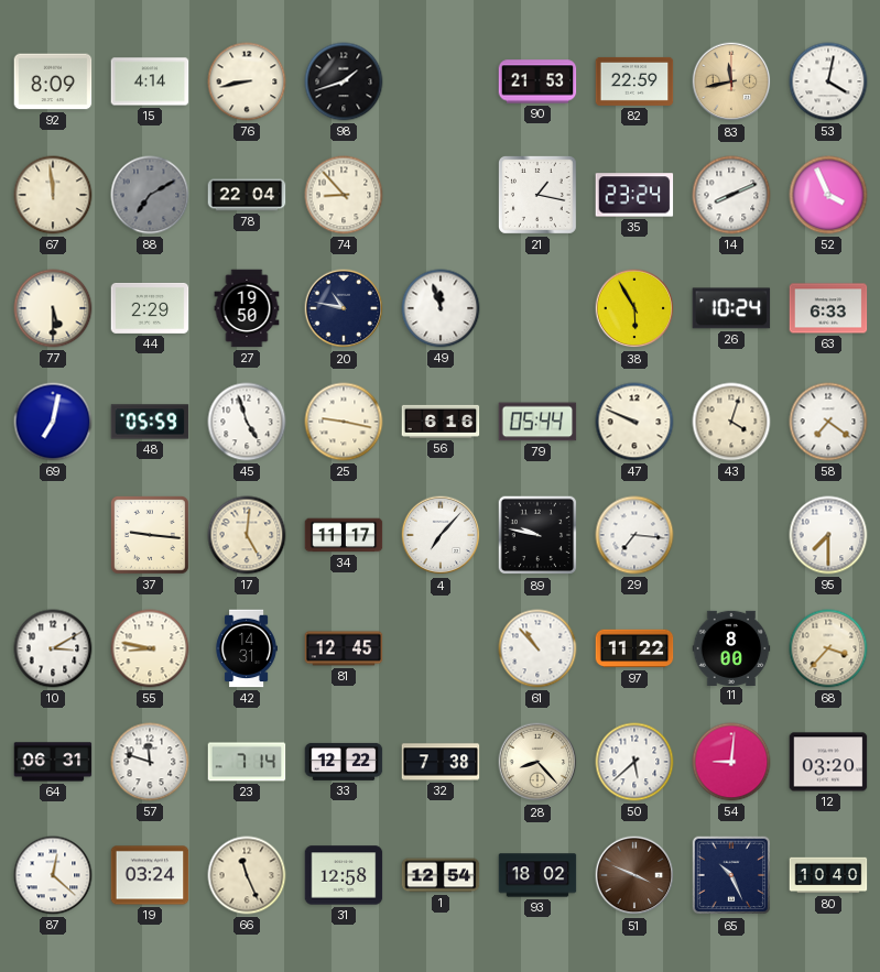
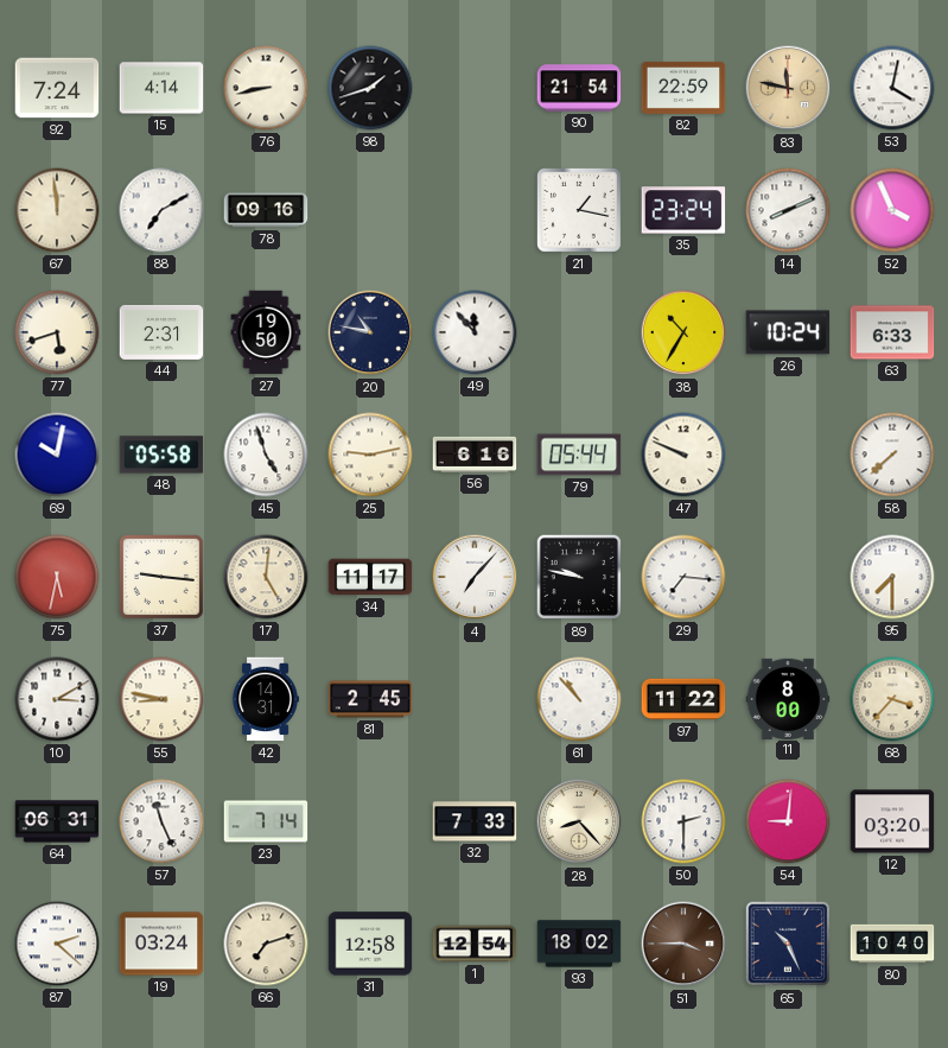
92: 8:09 -> 7:24
90: 21:53 -> 21:54
83: 11:43 -> 11:47
88 dial: grey -> white
78: 22:04 -> 09:16
74: 8:53 -> none
77: 5:30 -> 5:42
44: 2:29 -> 2:31
49: 11:57 -> 11:53
38: 5:55 -> 10:35
69: 7:02 -> 10:02
48: 05:59 -> 05:58
25: 9:17 -> 9:13
43: 4:03 -> none
58: 7:21 -> 7:38
75: none -> 5:32
81: 12:45 -> 2:45
57: 11:48 -> 11:26
33: 12:22 -> none
32: 7:38 -> 7:33
50: 5:38 -> 2:30
87: 12:22 -> 2:22
66: 11:26 -> 7:12
51: 3:49 -> 3:45
